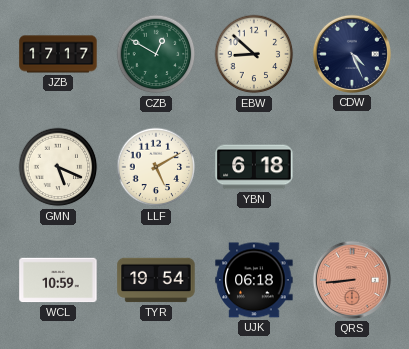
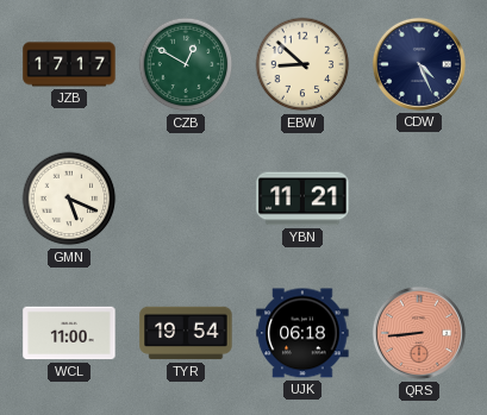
LLF: 5:10 -> none
YBN: 6:18 -> 11:21
WCL: 10:59 -> 11:00
